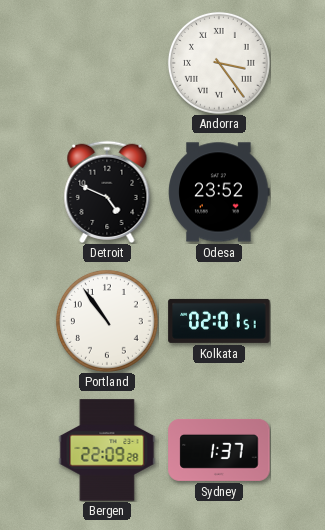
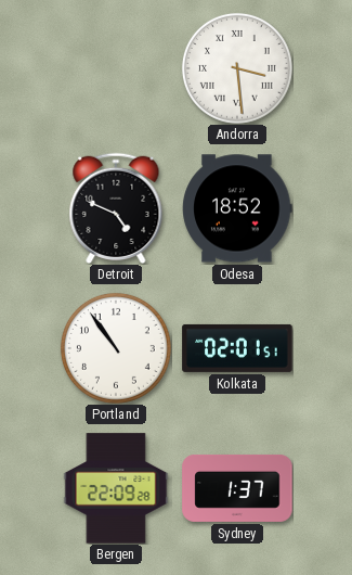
Andorra: 3:24 -> 3:29
Odesa: 23:52 -> 18:52
